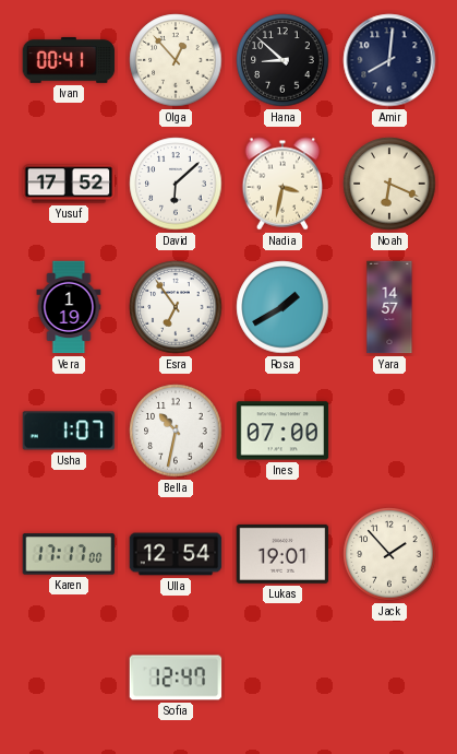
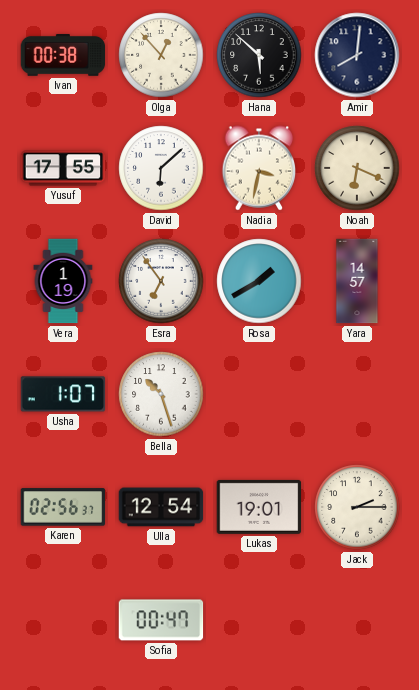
Ivan: 00:41 -> 00:38
Hana: 8:52 -> 5:52
Yusuf: 17:52 -> 17:55
Bella: 10:32 -> 10:27
Ines: 07:00 -> none
Karen: 17:17 -> 02:56
Jack: 1:53 -> 2:15
Sofia: 12:47 -> 00:47
